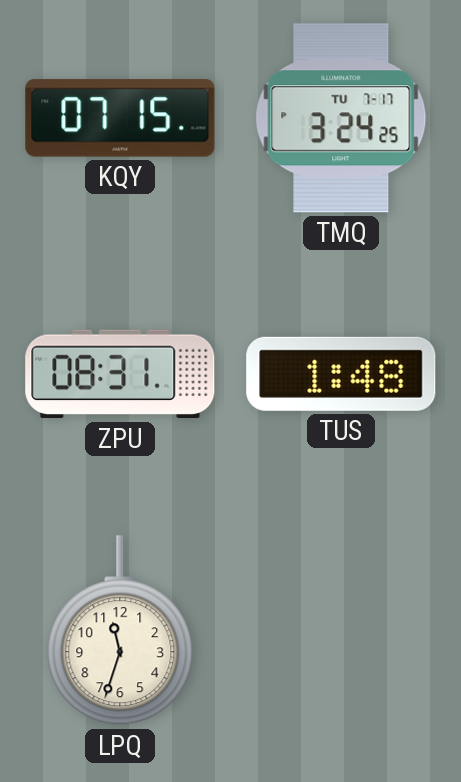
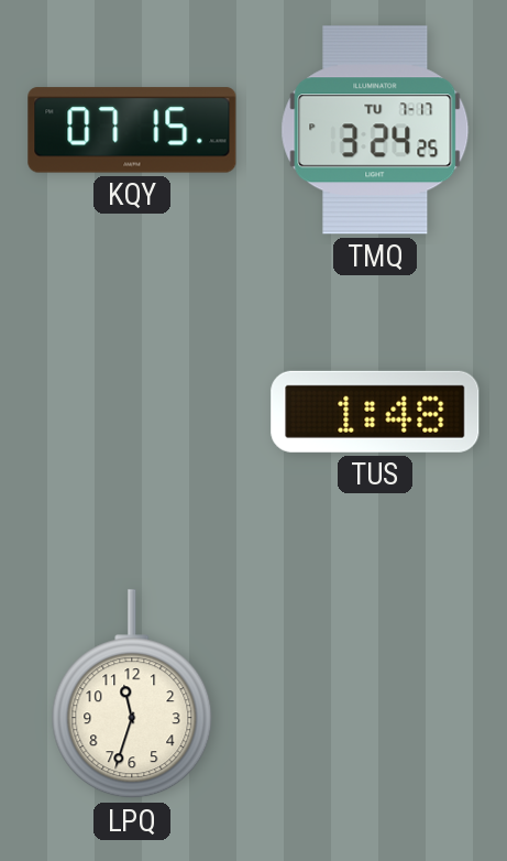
ZPU: 08:31 -> none
